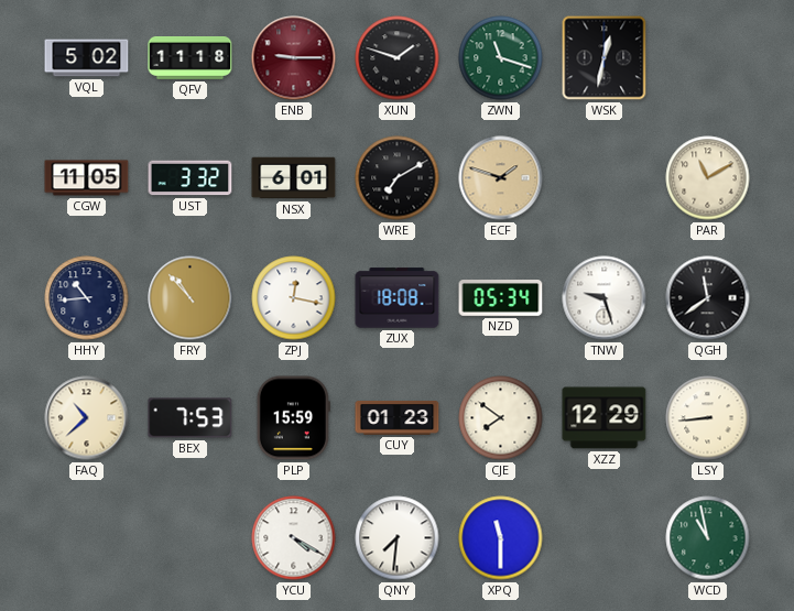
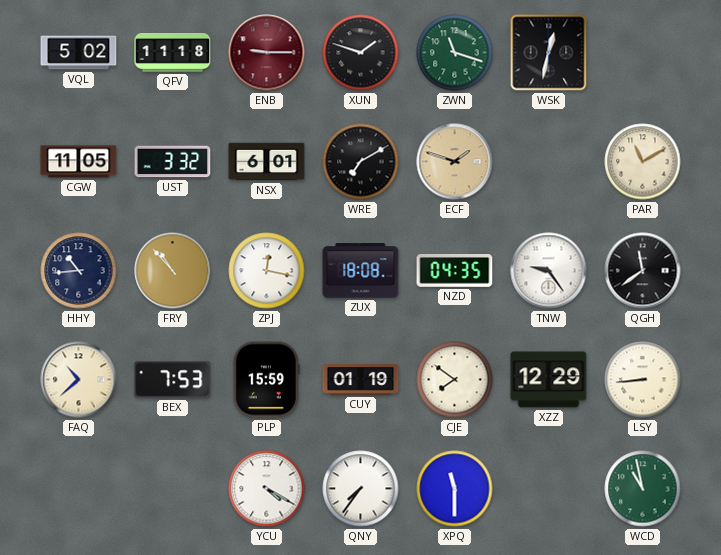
NZD: 05:34 -> 04:35
TNW: 9:27 -> 9:24
CUY: 01:23 -> 01:19
QNY: 7:31 -> 7:36
